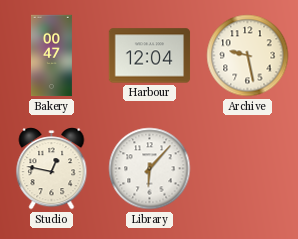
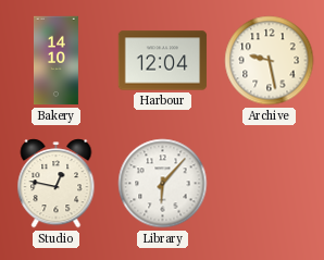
Bakery: 00:47 -> 14:10
